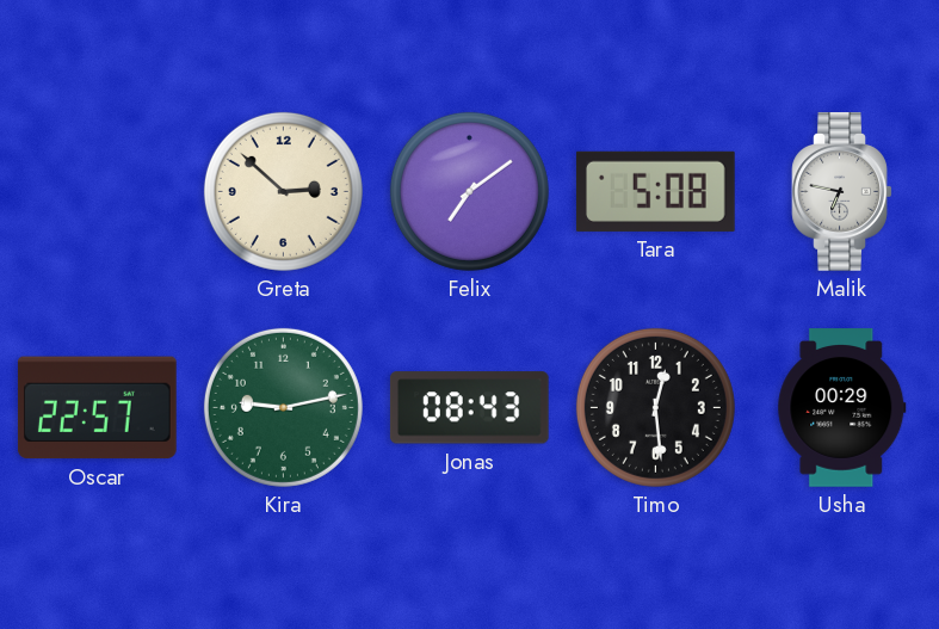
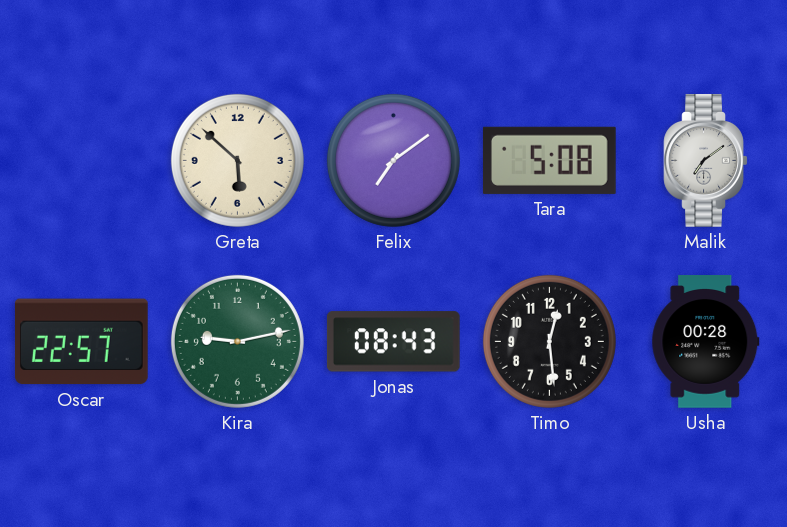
Greta: 2:52 -> 5:52
Malik: 6:47 -> 7:09
Usha: 00:29 -> 00:28
